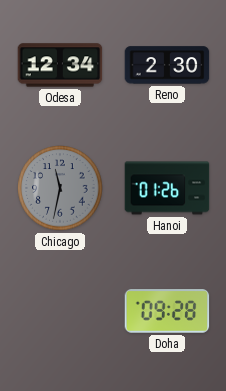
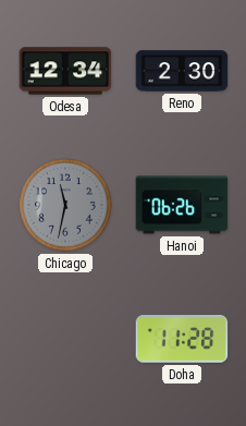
Hanoi: 01:26 -> 06:26
Doha: 09:28 -> 11:28
